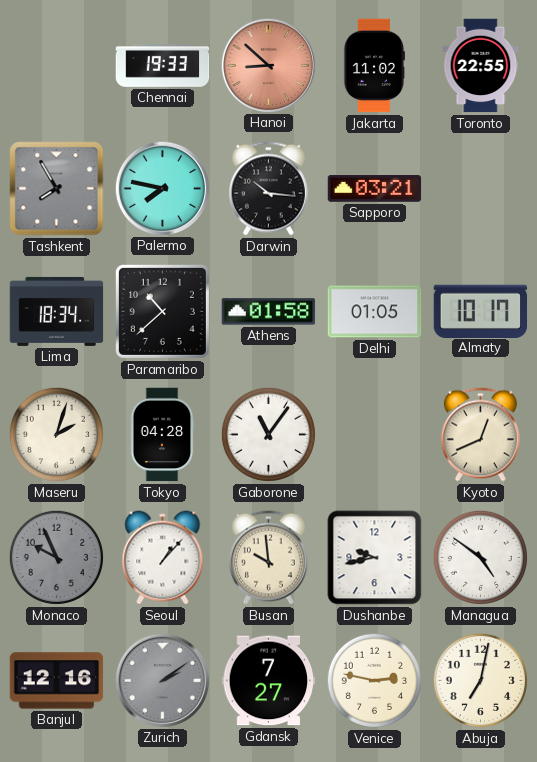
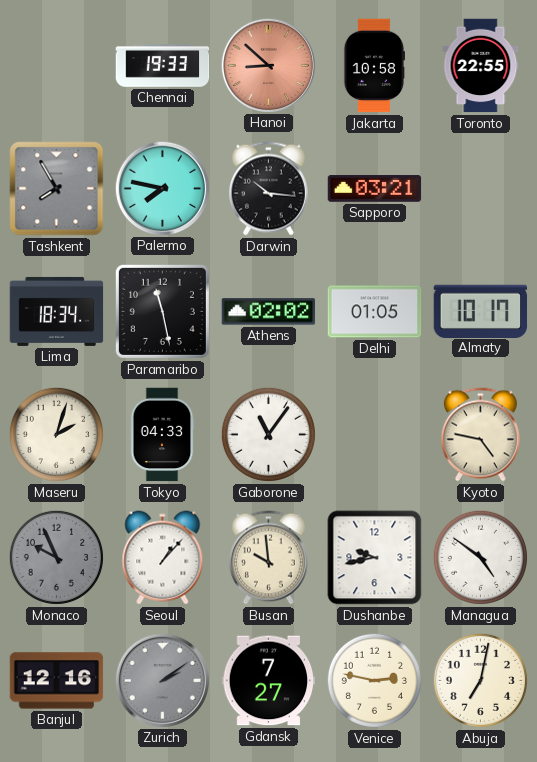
Jakarta: 11:02 -> 10:58
Paramaribo: 10:38 -> 11:28
Athens: 01:58 -> 02:02
Tokyo: 04:28 -> 04:33
Kyoto: 12:41 -> 4:47
